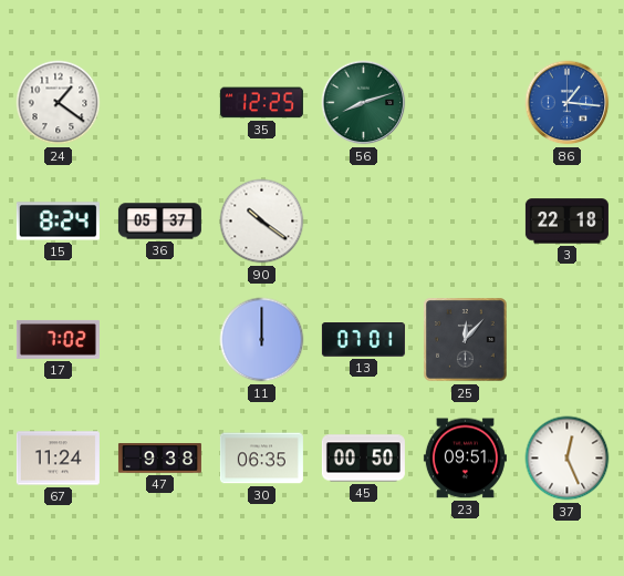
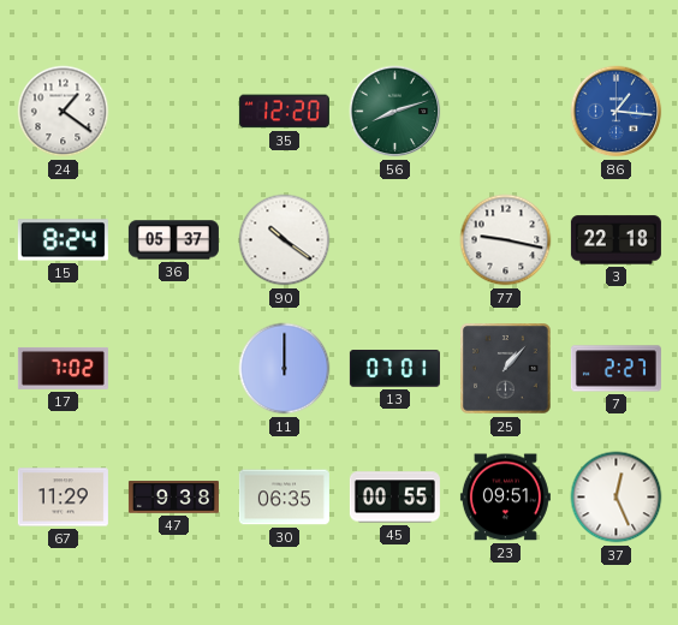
35: 12:25 -> 12:20
77: none -> 9:17
25: 12:07 -> 1:07
7: none -> 2:27
67: 11:24 -> 11:29
45: 00:50 -> 00:55
